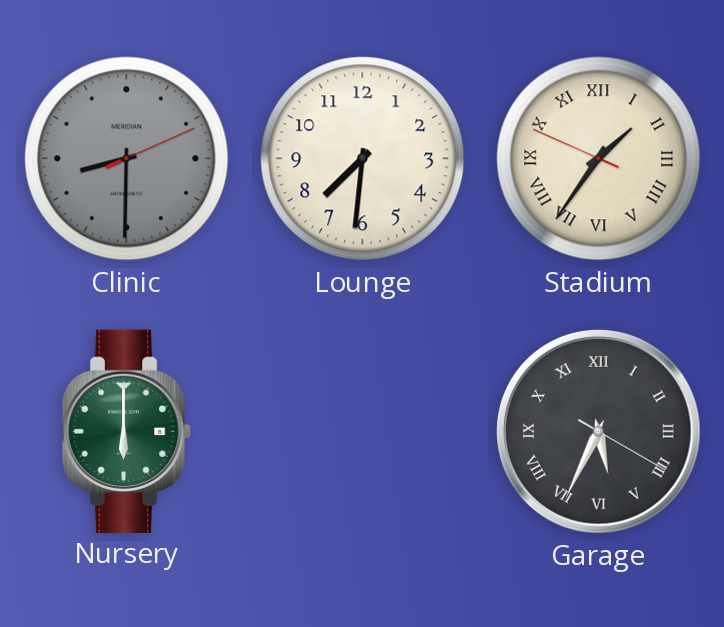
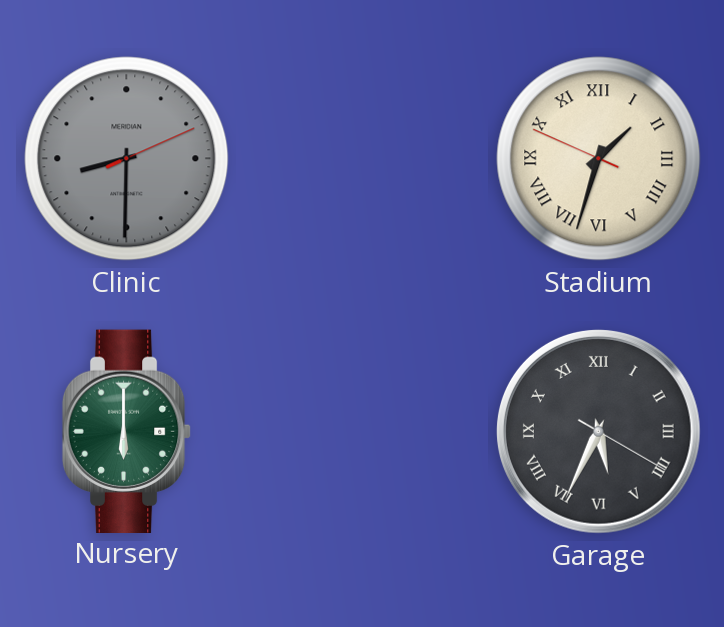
Lounge: 7:31 -> none
Stadium: 1:35 -> 1:32
